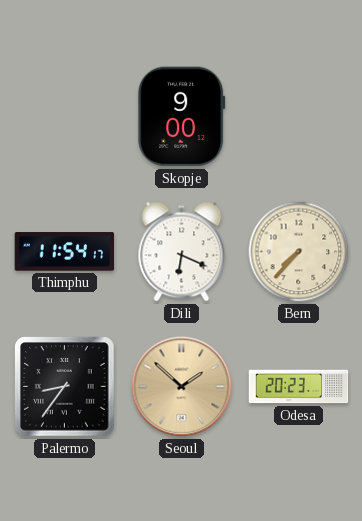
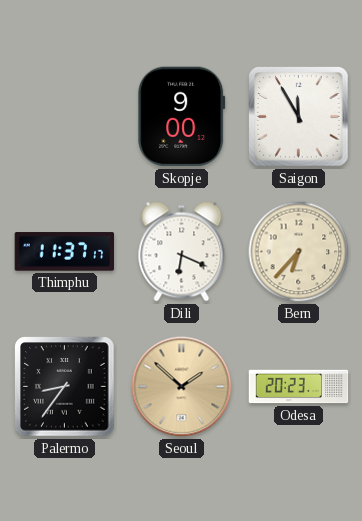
Saigon: none -> 11:55
Thimphu: 11:54 -> 11:37
Bern: 7:37 -> 6:37
